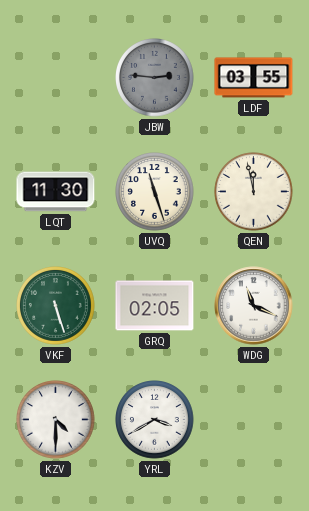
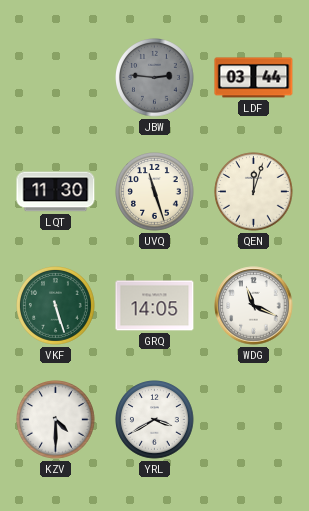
LDF: 03:55 -> 03:44
QEN: 11:58 -> 12:03
GRQ: 02:05 -> 14:05
